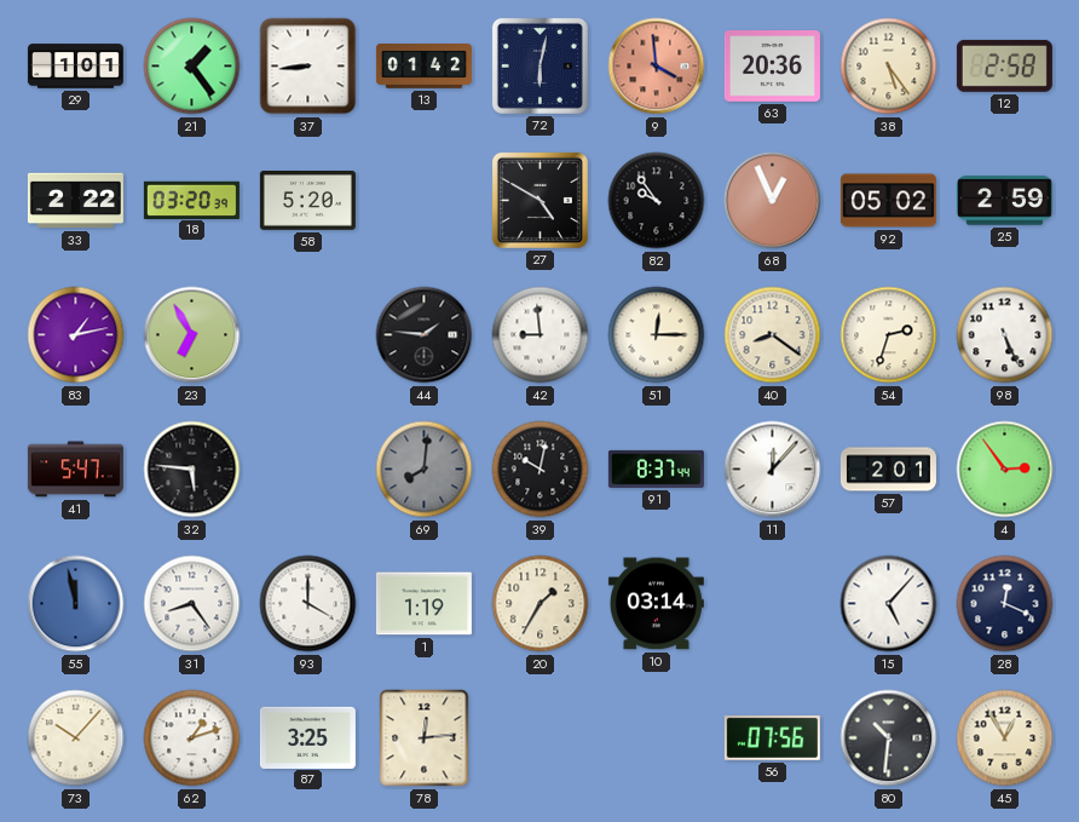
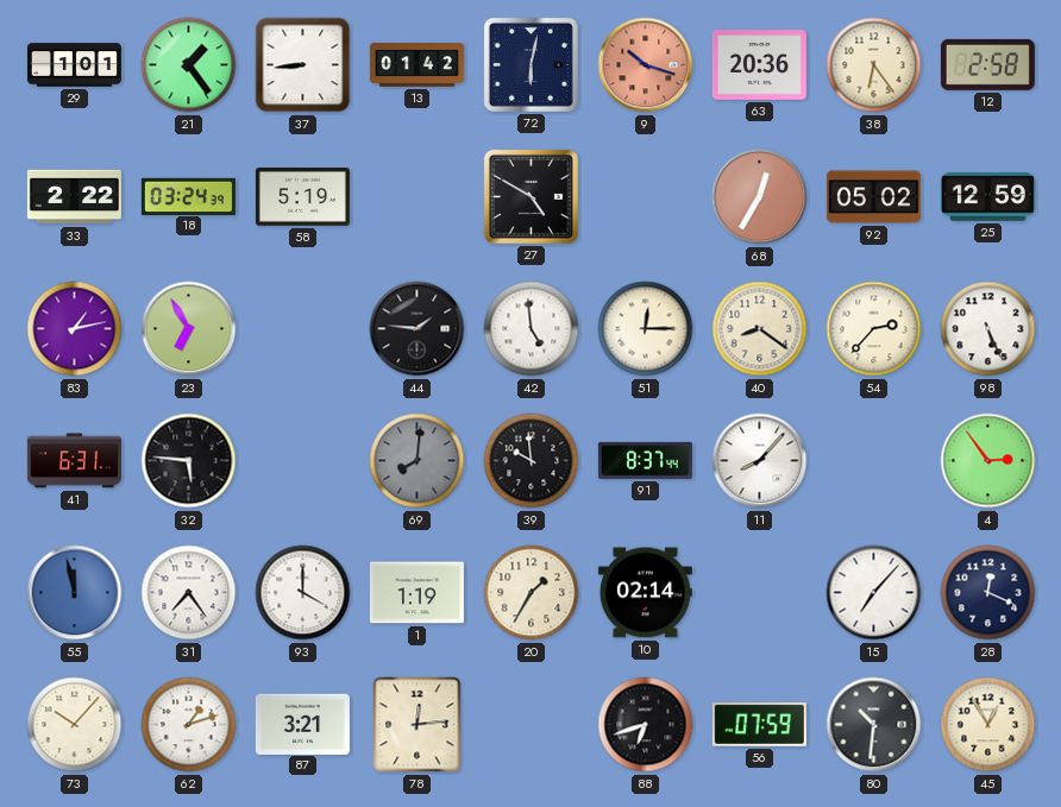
9: 3:59 -> 10:18
38: 5:24 -> 6:24
18: 03:20 -> 03:24
58: 5:20 -> 5:19
82: 9:54 -> none
68: 12:56 -> 12:35
25: 2:59 -> 12:59
42: 8:59 -> 4:59
54: 2:33 -> 2:37
41: 5:47 -> 6:31
39: 10:02 -> 9:59
11: 12:07 -> 8:07
57: 2:01 -> none
31: 8:24 -> 7:24
10: 03:14 -> 02:14
15: 5:07 -> 7:07
87: 3:25 -> 3:21
88: none -> 6:42
56: 07:56 -> 07:59
